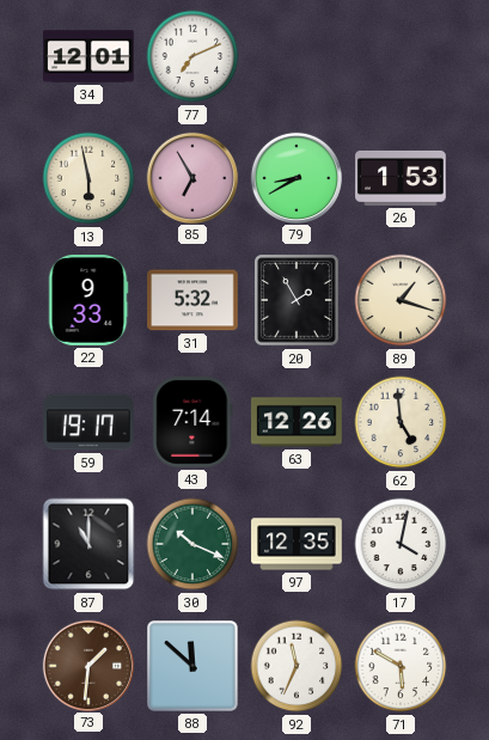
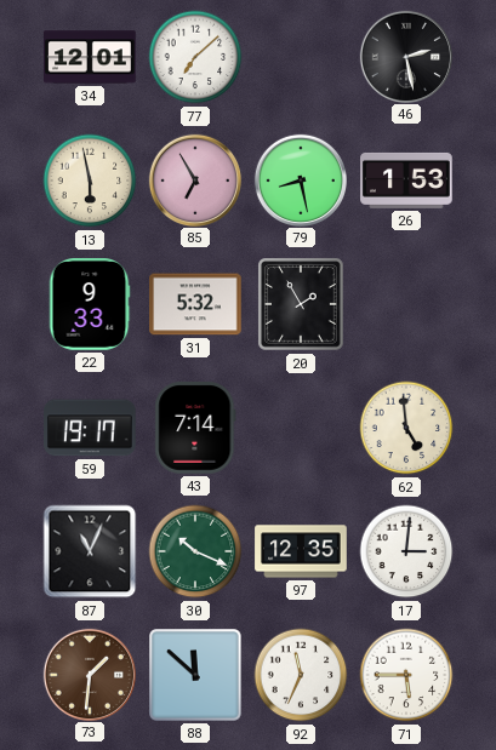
77: 7:11 -> 7:08
46: none -> 2:28
79: 8:40 -> 8:28
89: 1:18 -> none
63: 12:26 -> none
87: 11:00 -> 11:04
17: 4:02 -> 3:01
71: 5:50 -> 5:45
